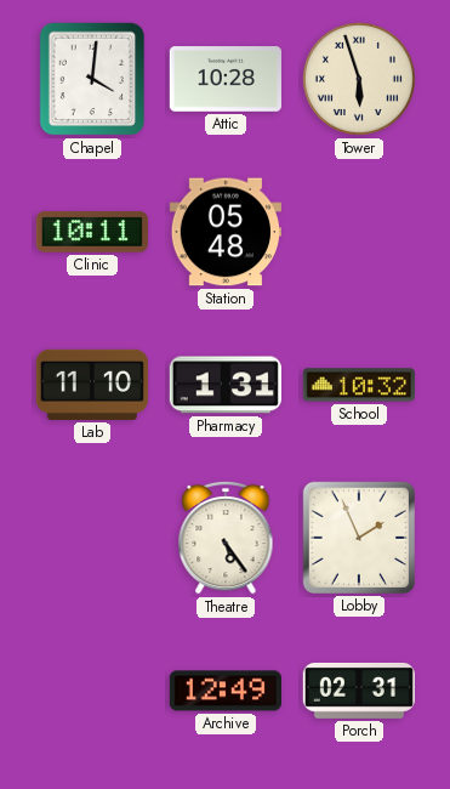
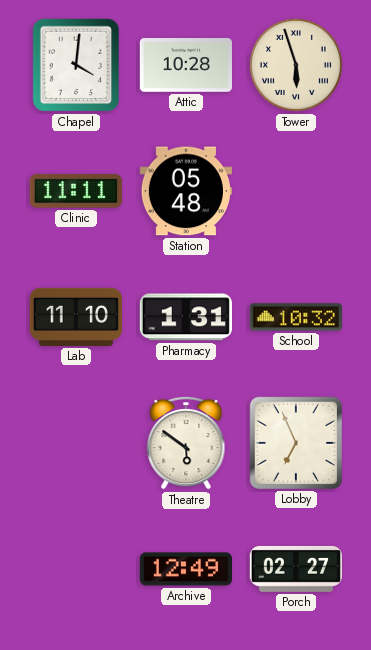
Clinic: 10:11 -> 11:11
Theatre: 5:24 -> 5:51
Lobby: 1:56 -> 6:56
Porch: 02:31 -> 02:27
